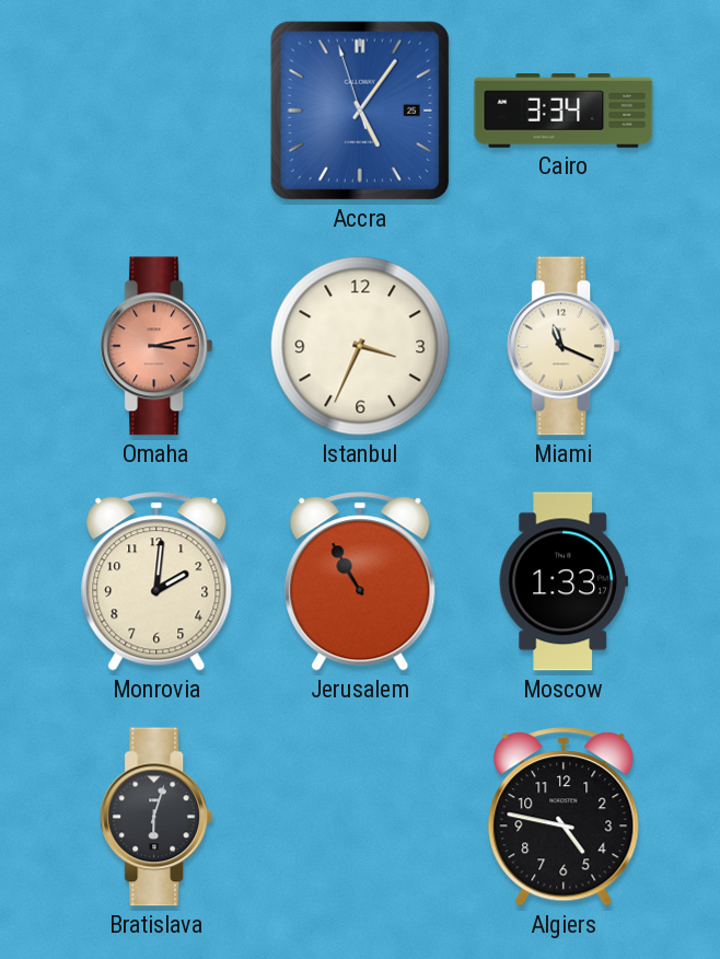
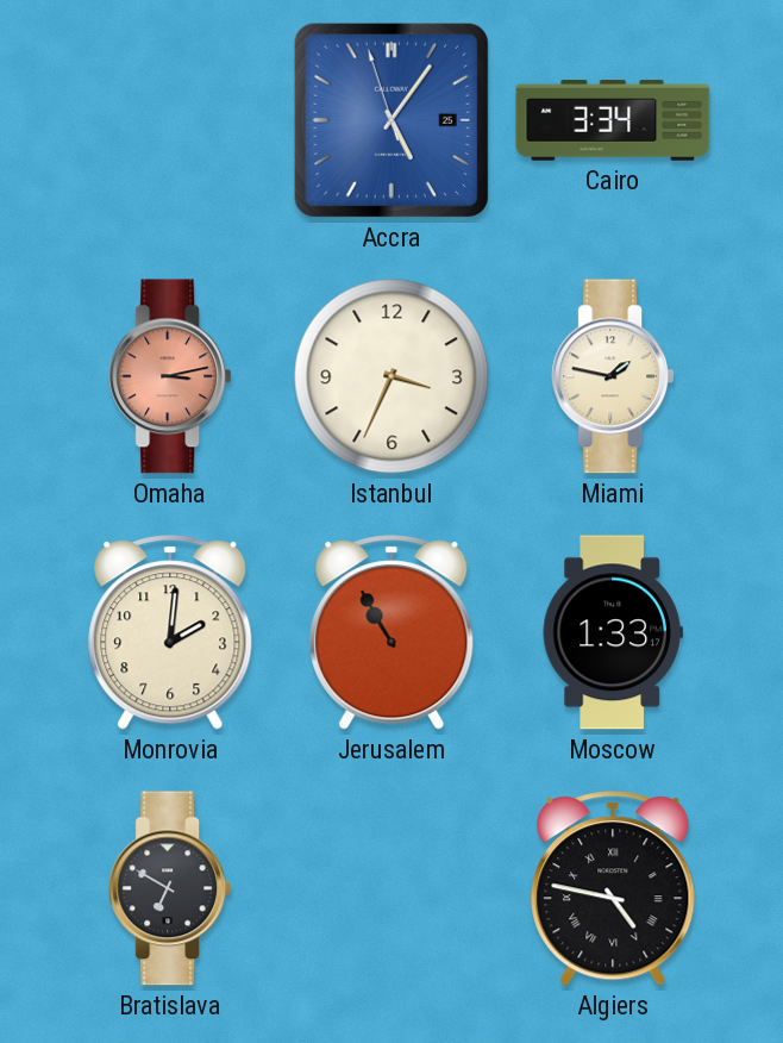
Miami: 11:19 -> 1:47
Bratislava: 6:03 -> 6:50
Algiers numerals: Arabic -> Roman
